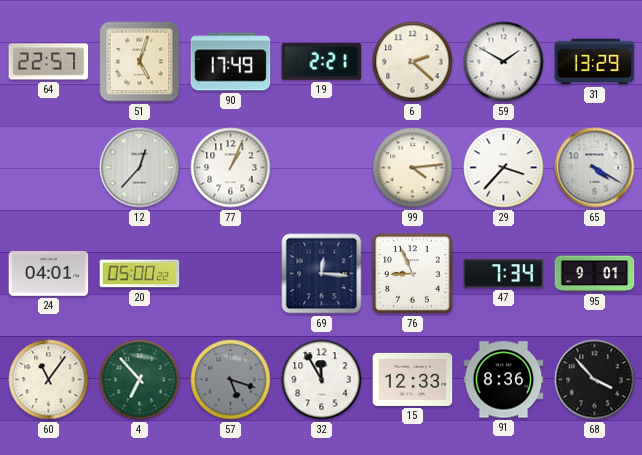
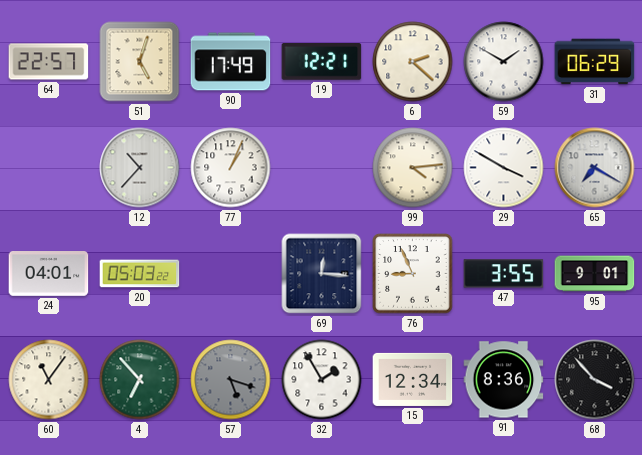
19: 2:21 -> 12:21
31: 13:29 -> 06:29
12: 12:37 -> 10:37
29: 3:37 -> 3:50
65: 4:20 -> 7:20
20: 05:00 -> 05:03
47: 7:34 -> 3:55
32: 11:55 -> 1:55
15: 12:33 -> 12:34
